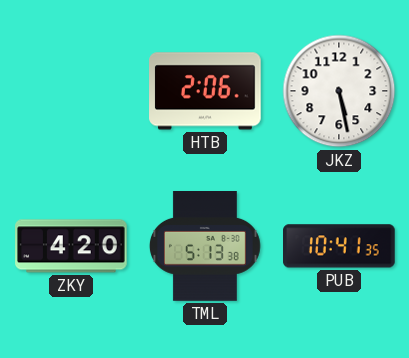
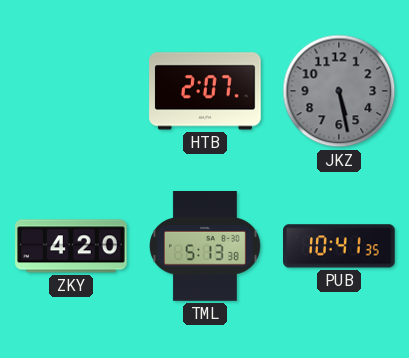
HTB: 2:06 -> 2:07
JKZ dial: white -> grey
